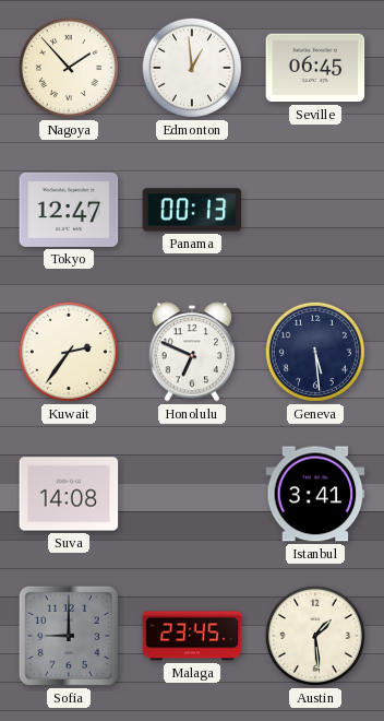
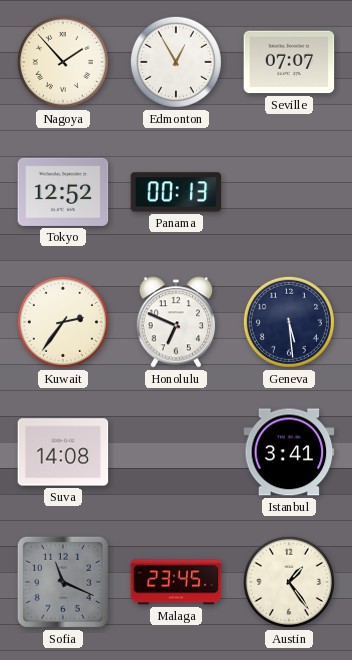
Edmonton: 12:59 -> 12:55
Seville: 06:45 -> 07:07
Tokyo: 12:47 -> 12:52
Sofia: 9:00 -> 11:19
Austin: 1:29 -> 1:24
